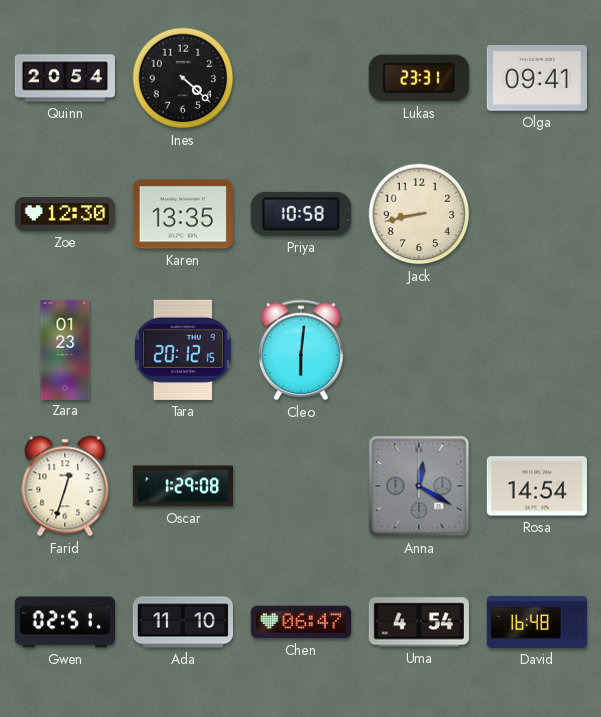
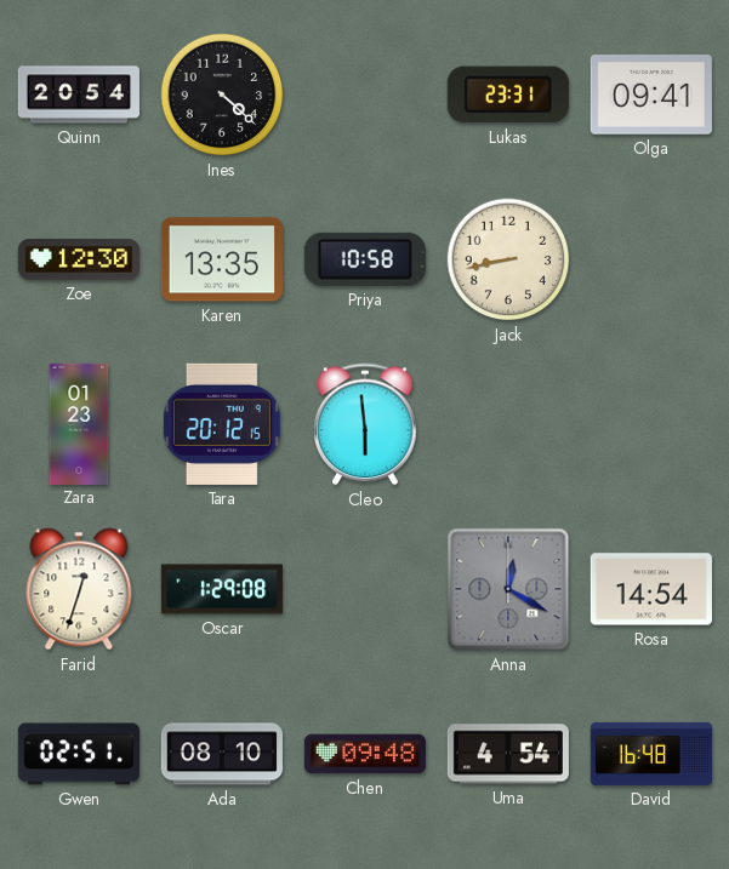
Cleo: 6:01 -> 5:59
Ada: 11:10 -> 08:10
Chen: 06:47 -> 09:48
